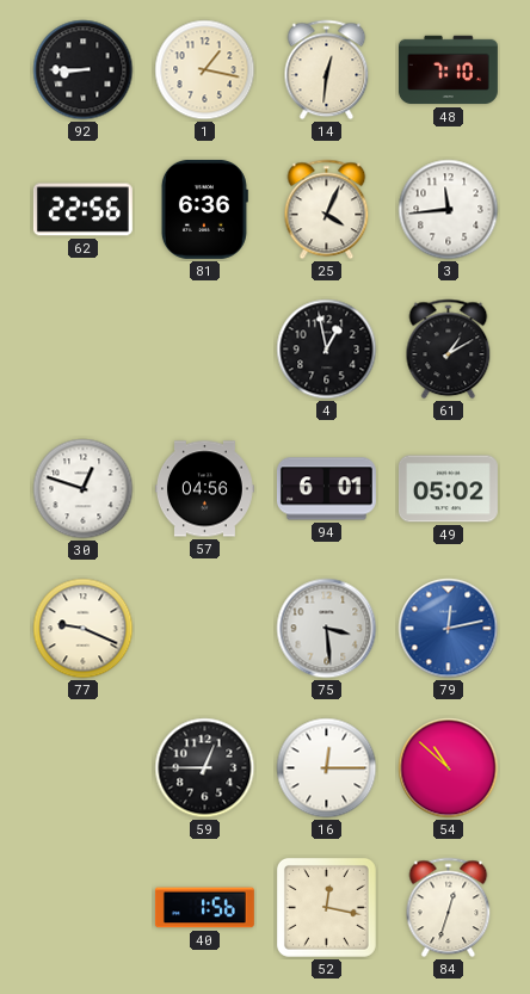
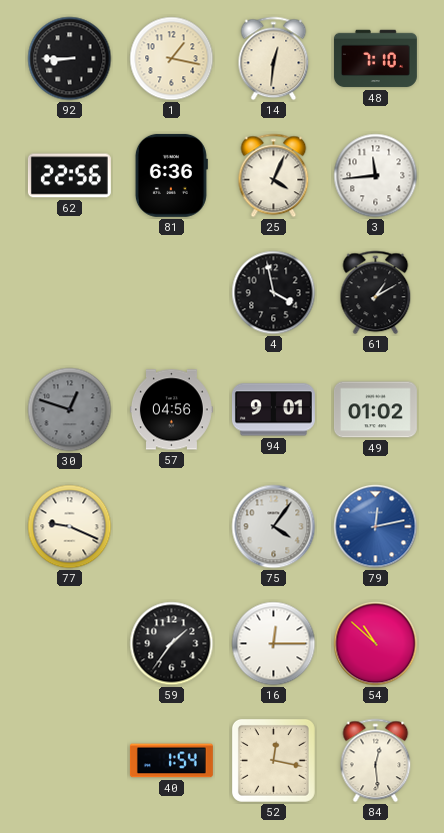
4: 12:58 -> 3:58
30 dial: white -> grey
94: 6:01 -> 9:01
49: 05:02 -> 01:02
75: 3:29 -> 4:06
59: 12:45 -> 1:36
40: 1:56 -> 1:54
84: 12:33 -> 12:29
